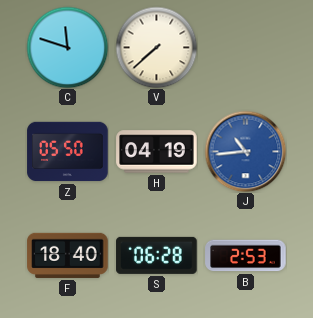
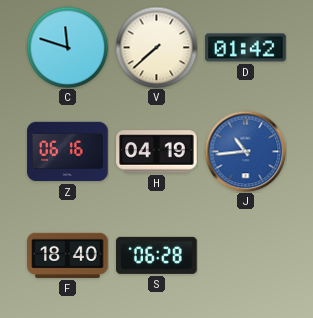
D: none -> 01:42
Z: 05:50 -> 06:16
B: 2:53 -> none
